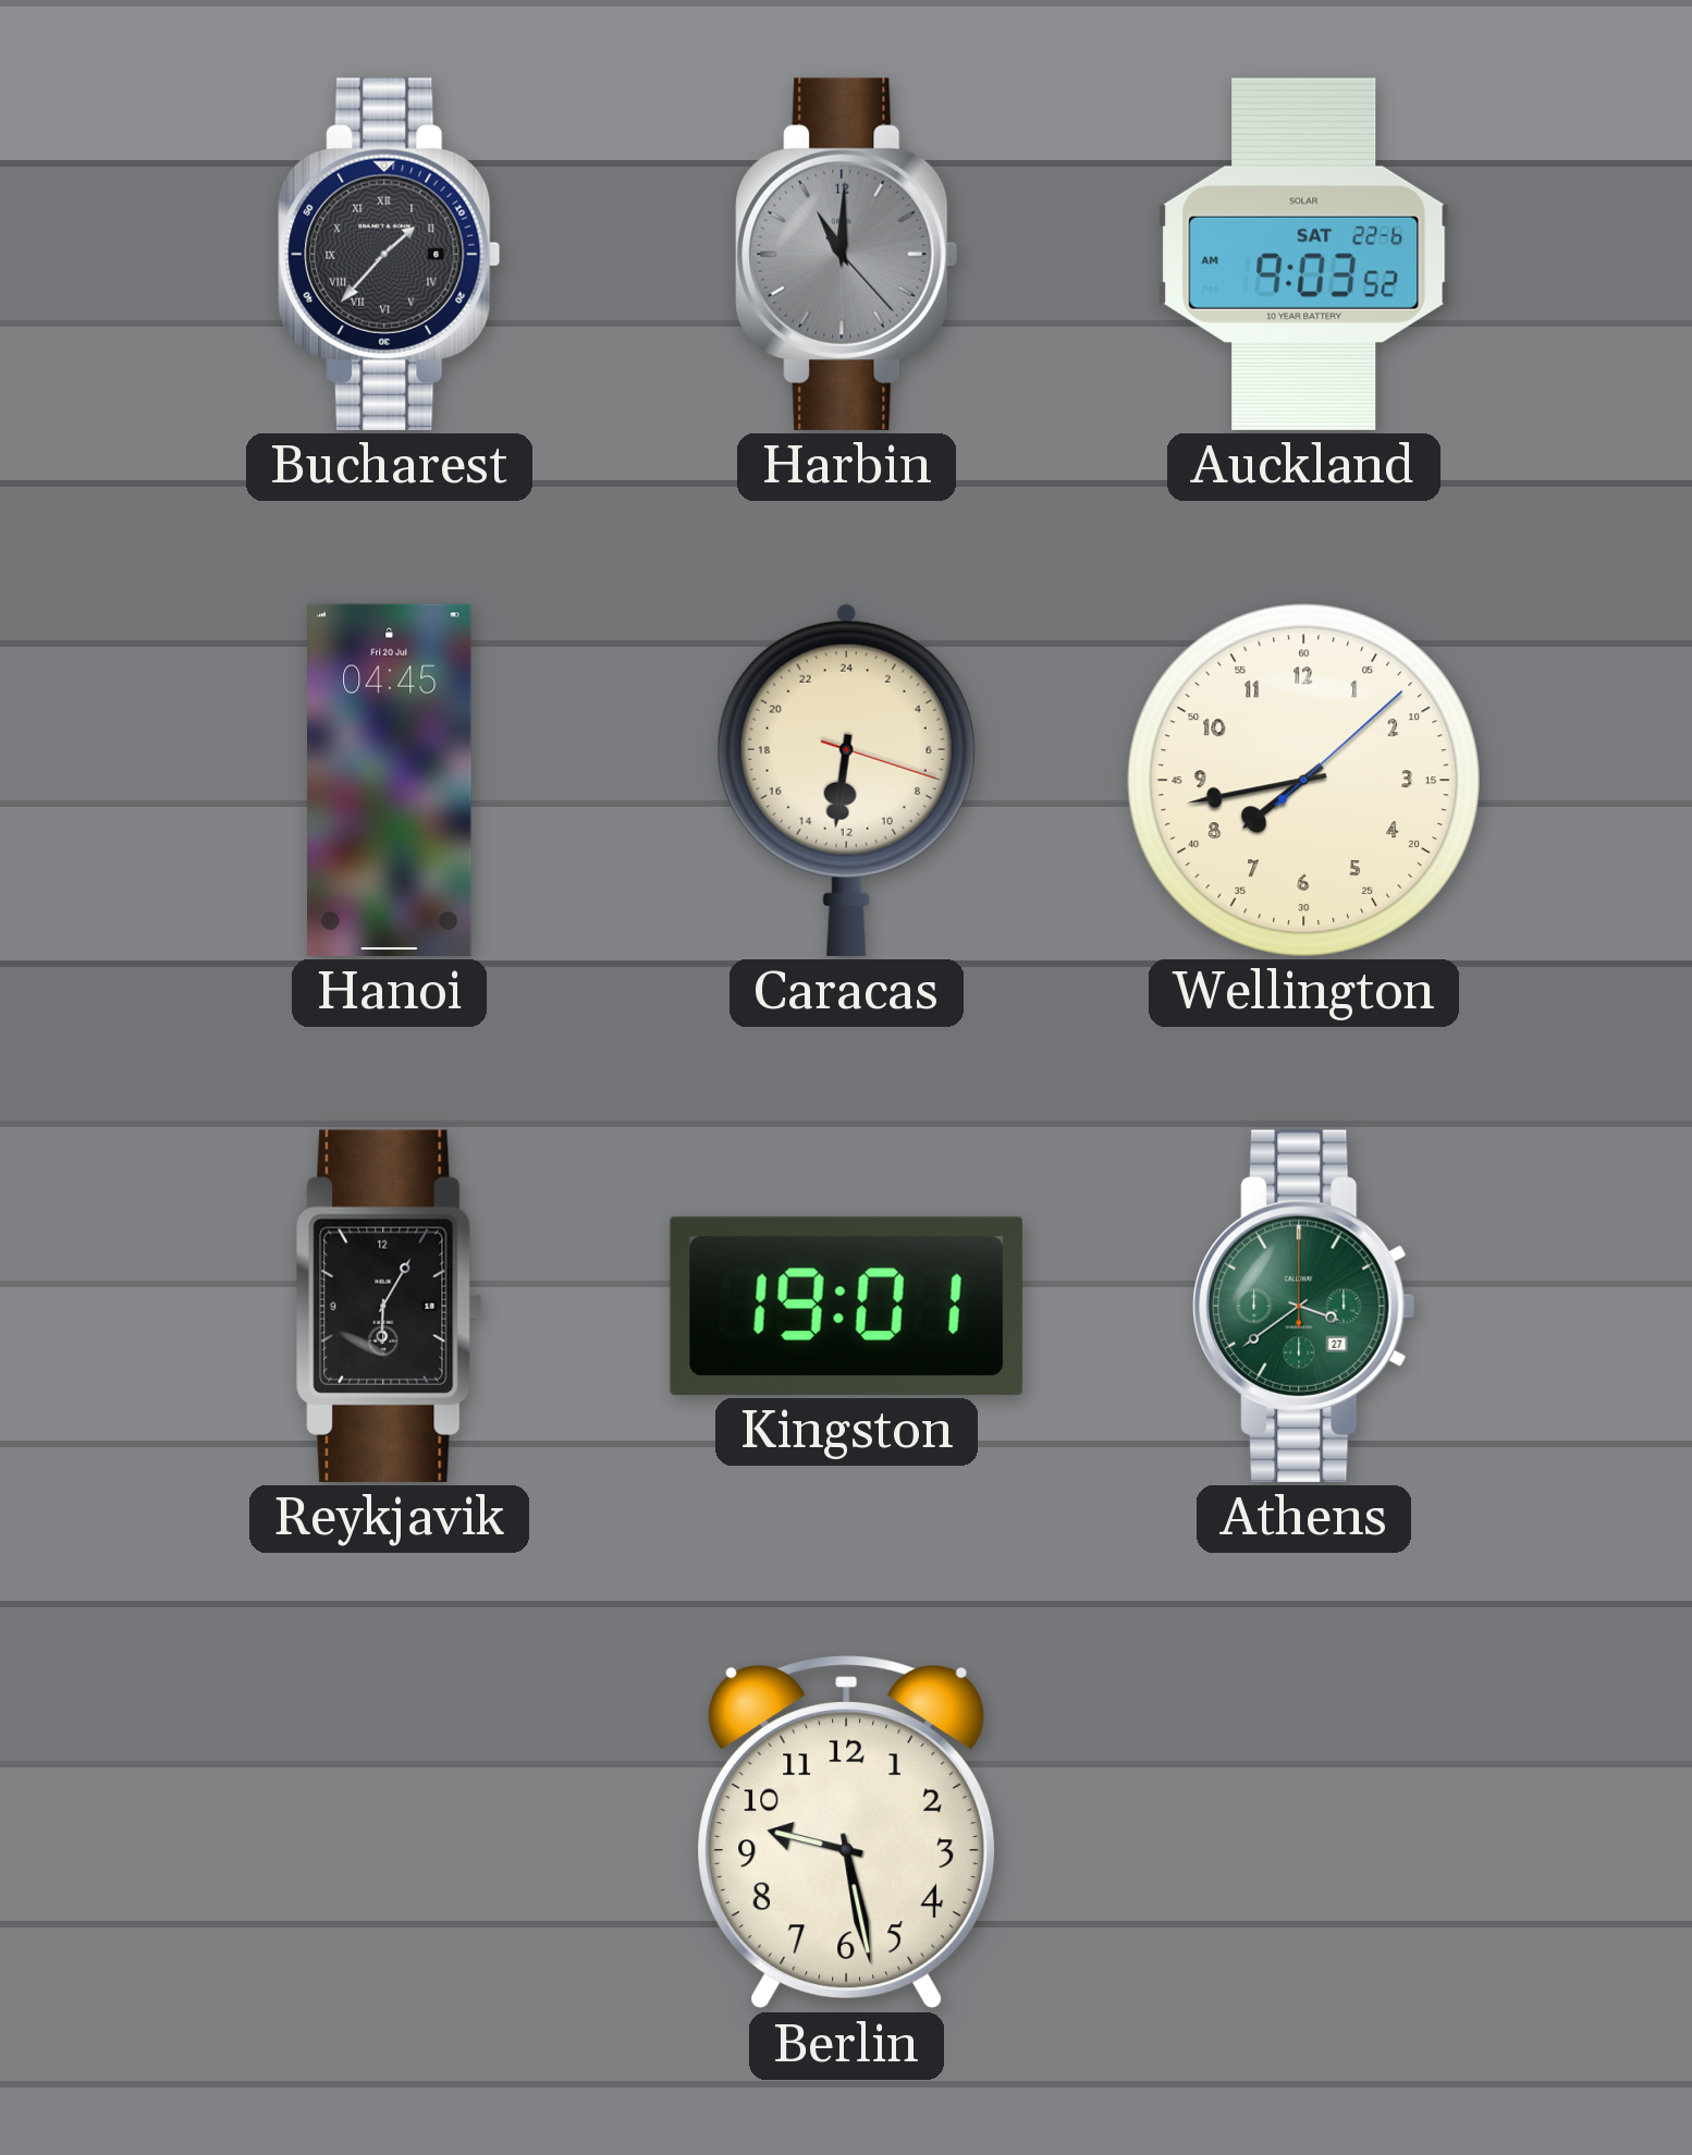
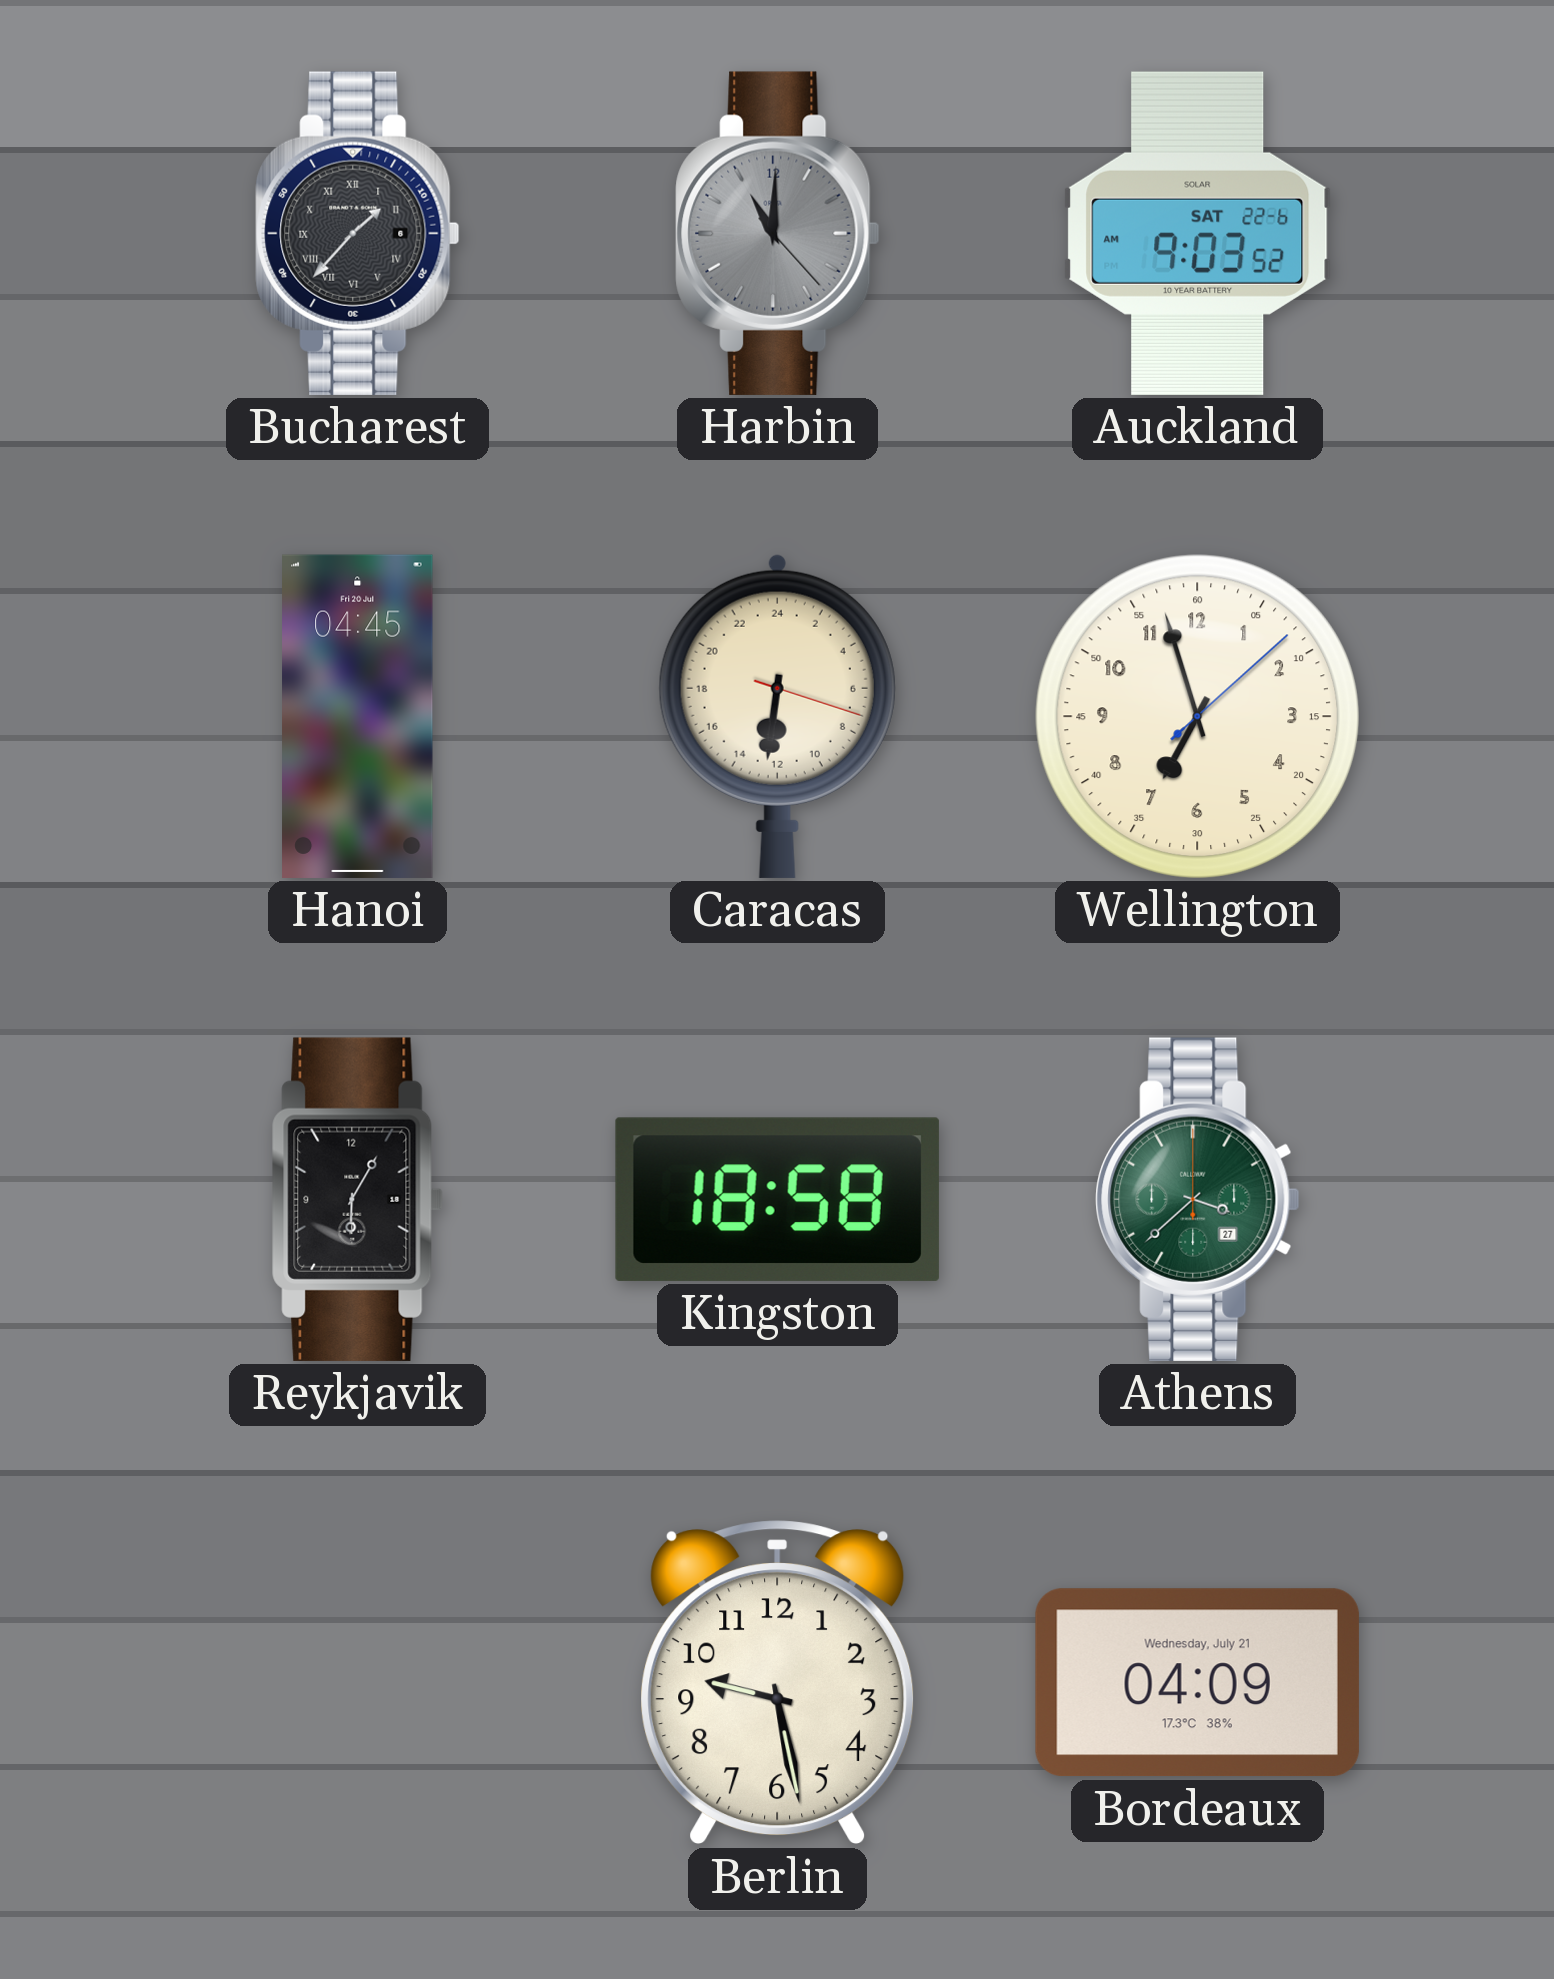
Wellington: 7:43 -> 6:57
Kingston: 19:01 -> 18:58
Athens: 3:39 -> 3:38
Bordeaux: none -> 04:09
